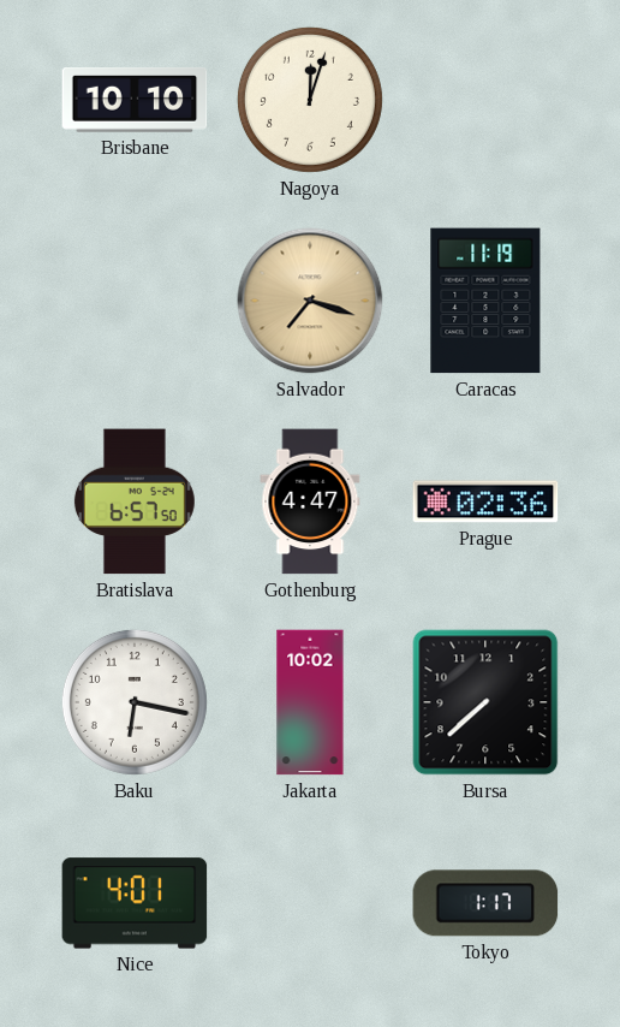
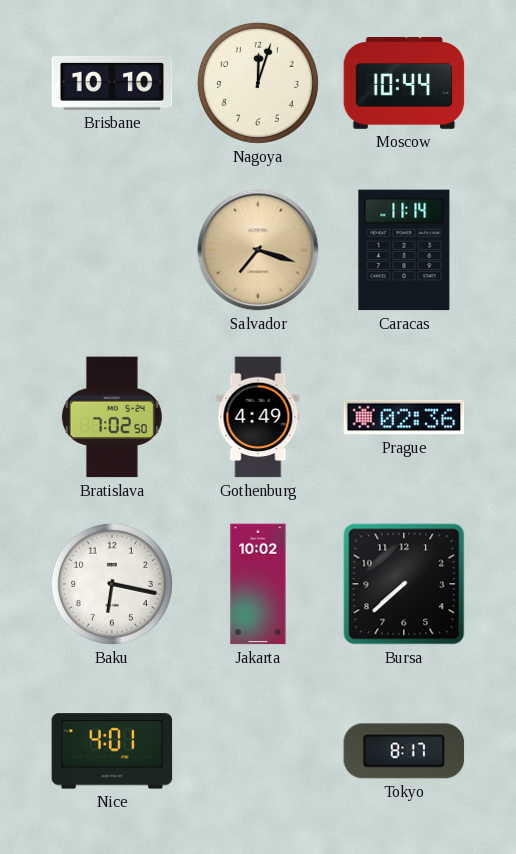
Moscow: none -> 10:44
Caracas: 11:19 -> 11:14
Bratislava: 6:57 -> 7:02
Gothenburg: 4:47 -> 4:49
Tokyo: 1:17 -> 8:17
